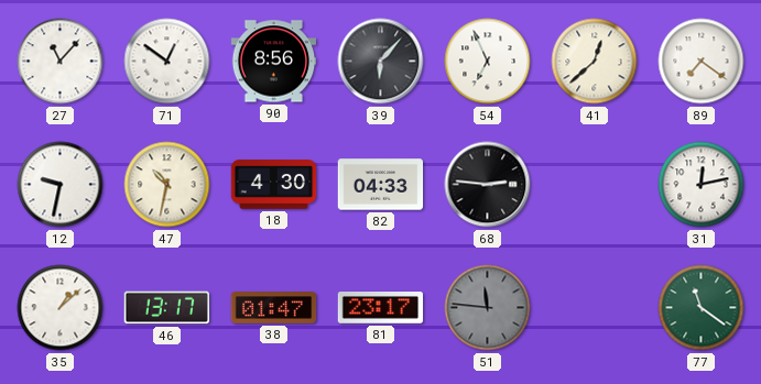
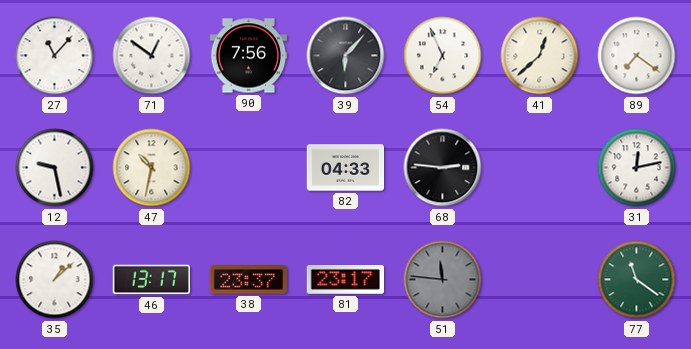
90: 8:56 -> 7:56
12: 9:32 -> 9:28
18: 4:30 -> none
38: 01:47 -> 23:37
